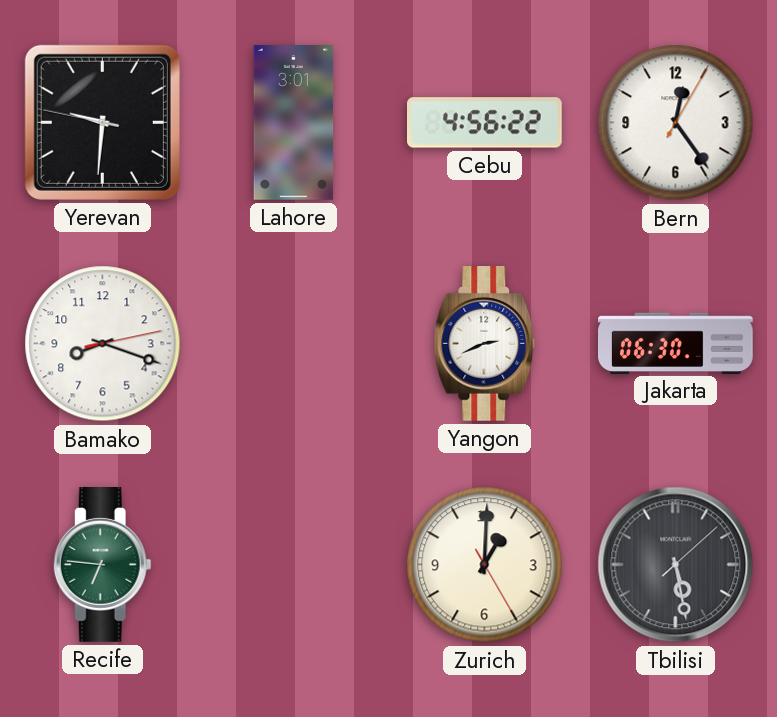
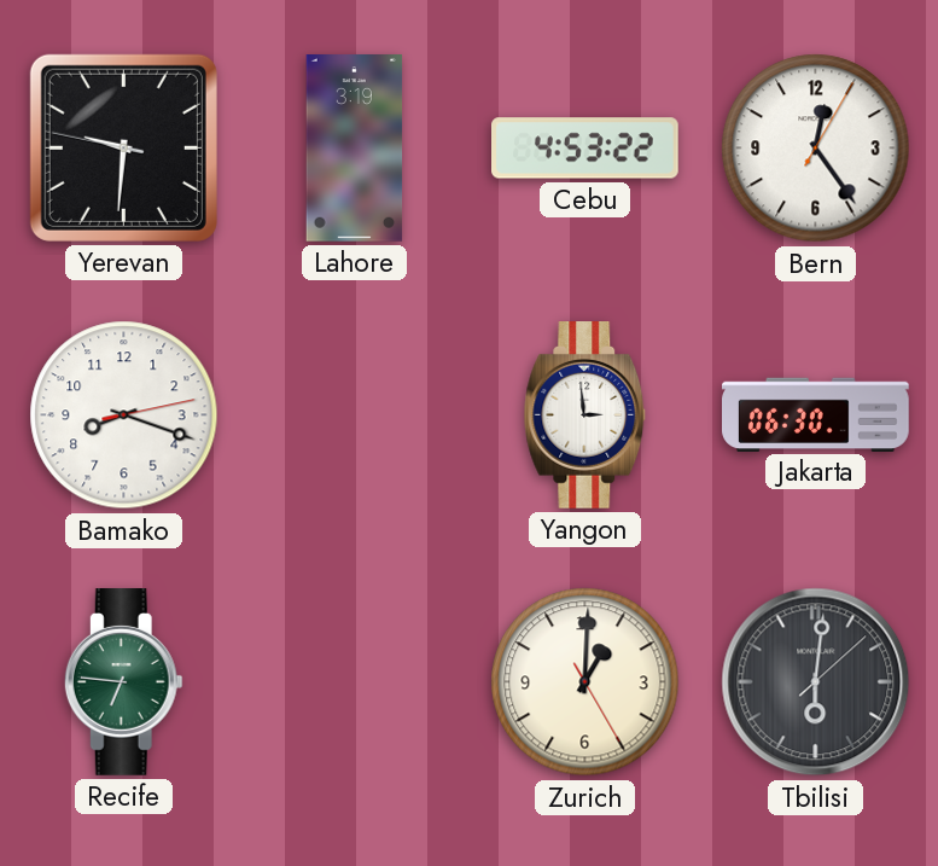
Lahore: 3:01 -> 3:19
Cebu: 4:56 -> 4:53
Yangon: 2:41 -> 2:59
Tbilisi: 5:28 -> 6:01
